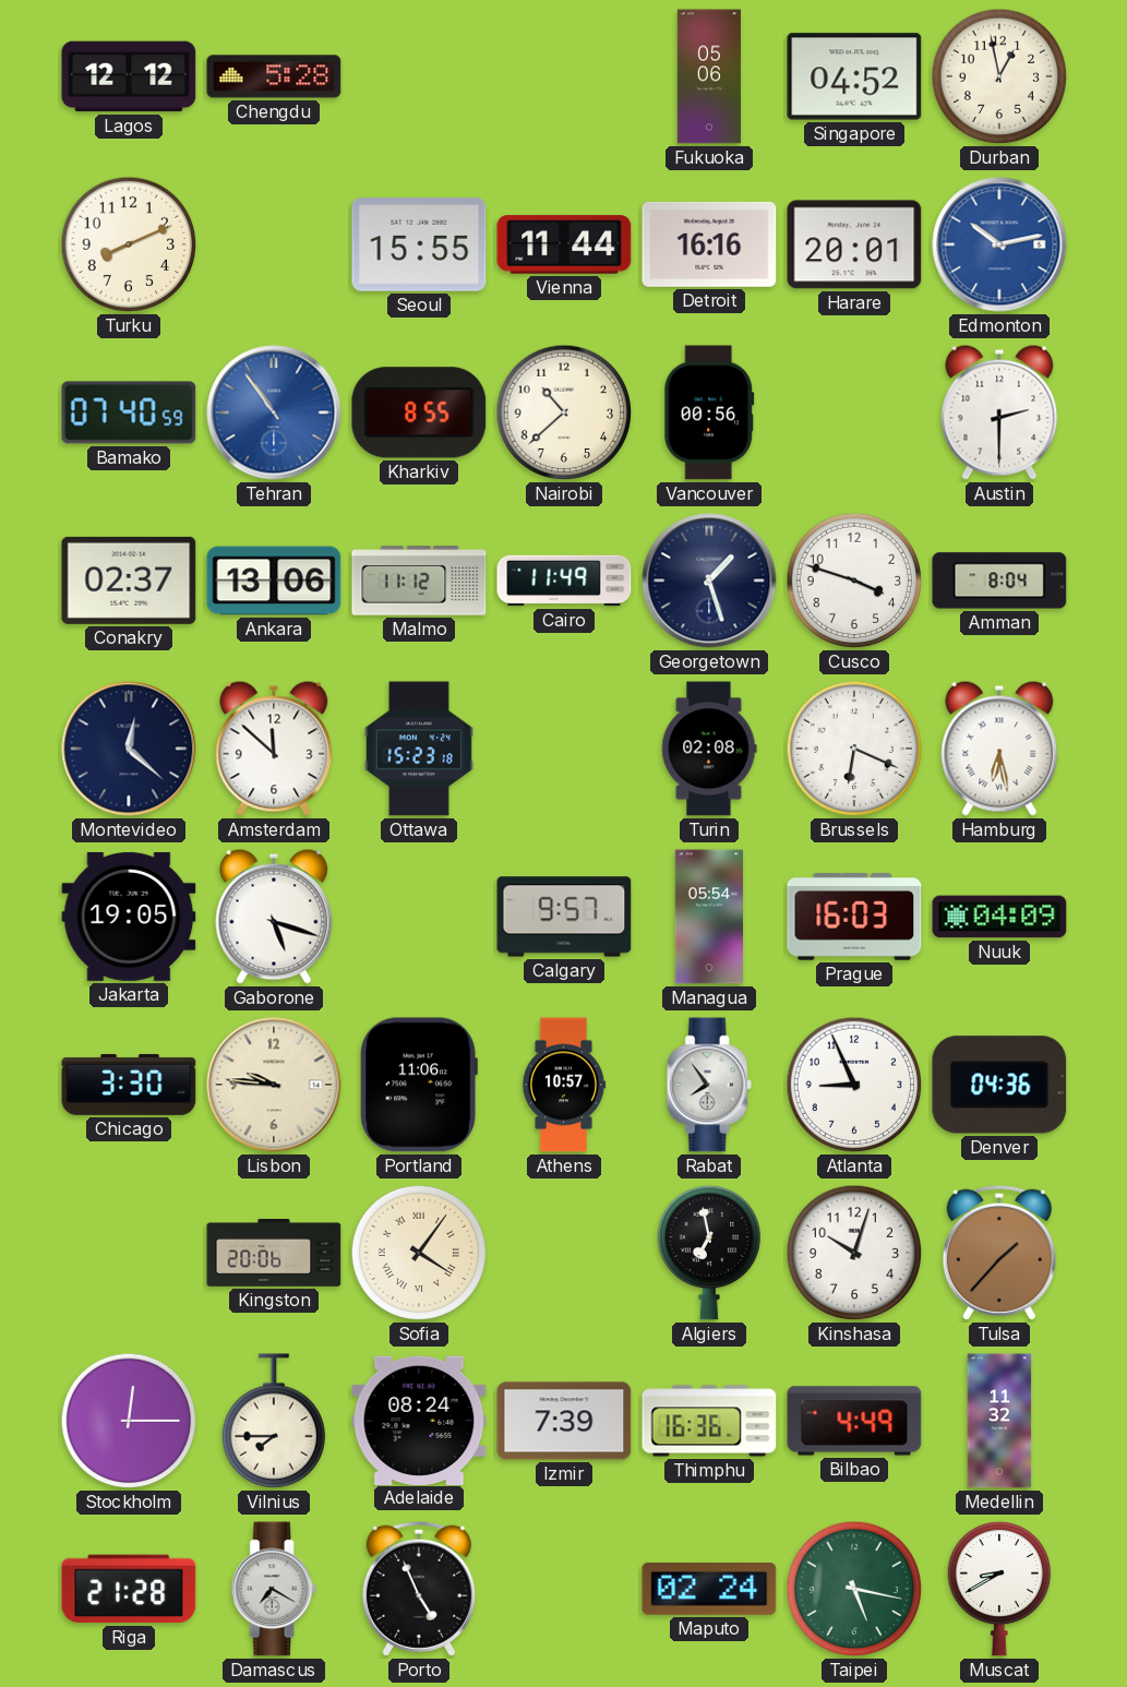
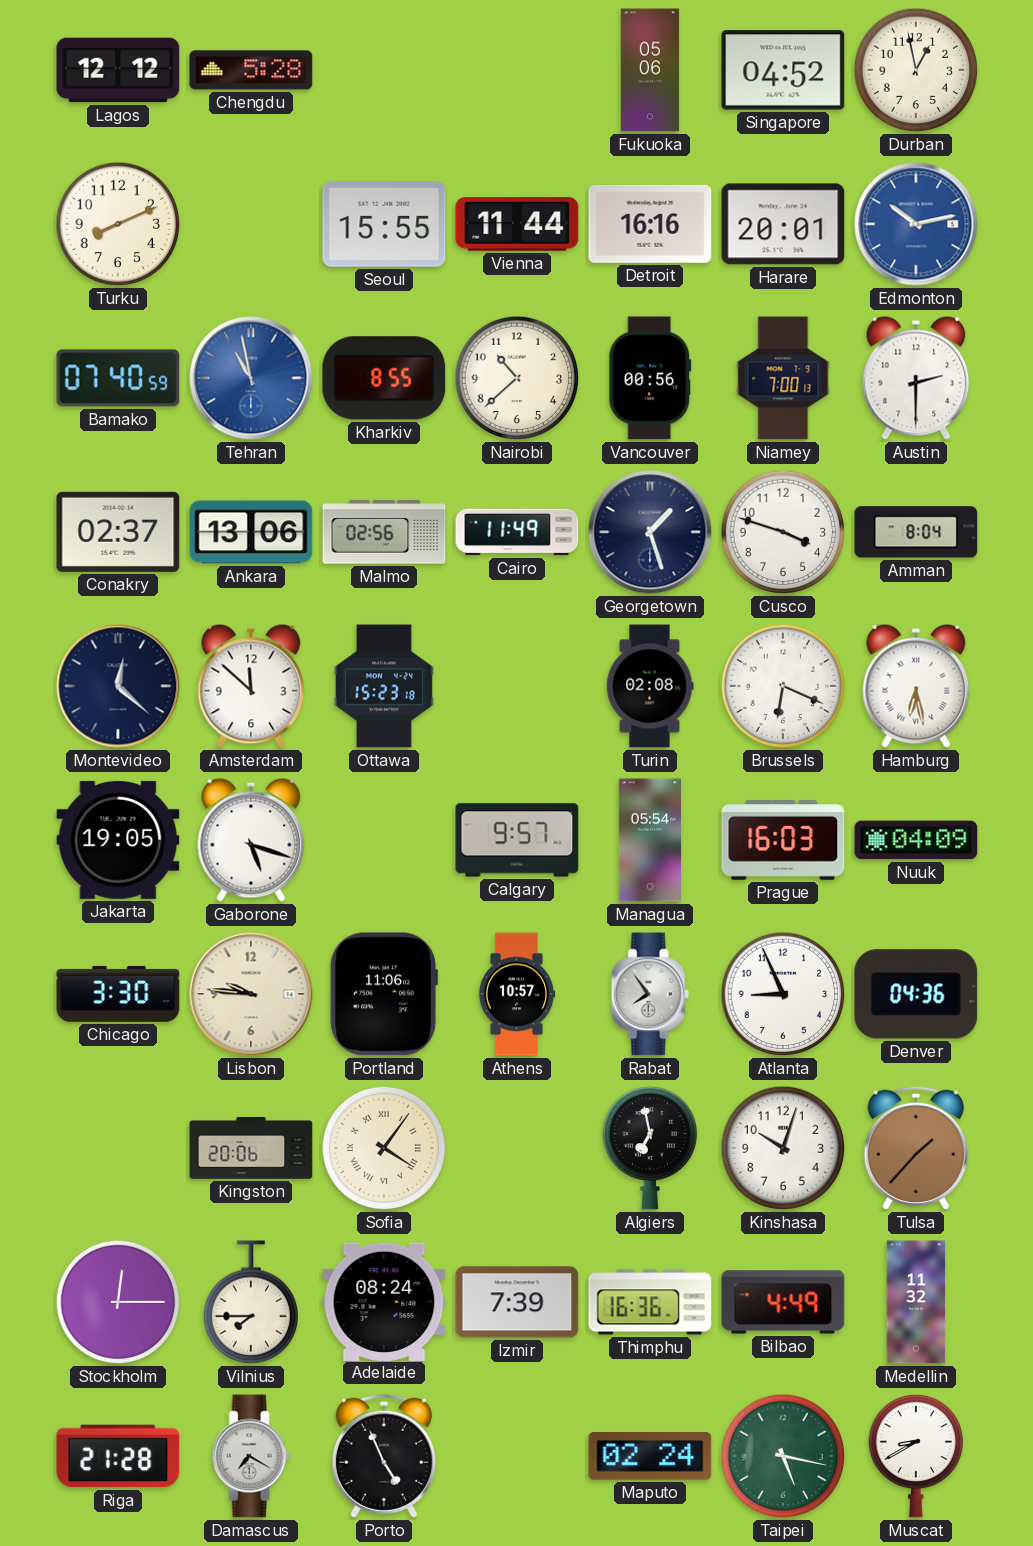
Tehran: 10:54 -> 10:58
Niamey: none -> 7:00
Malmo: 11:12 -> 02:56
